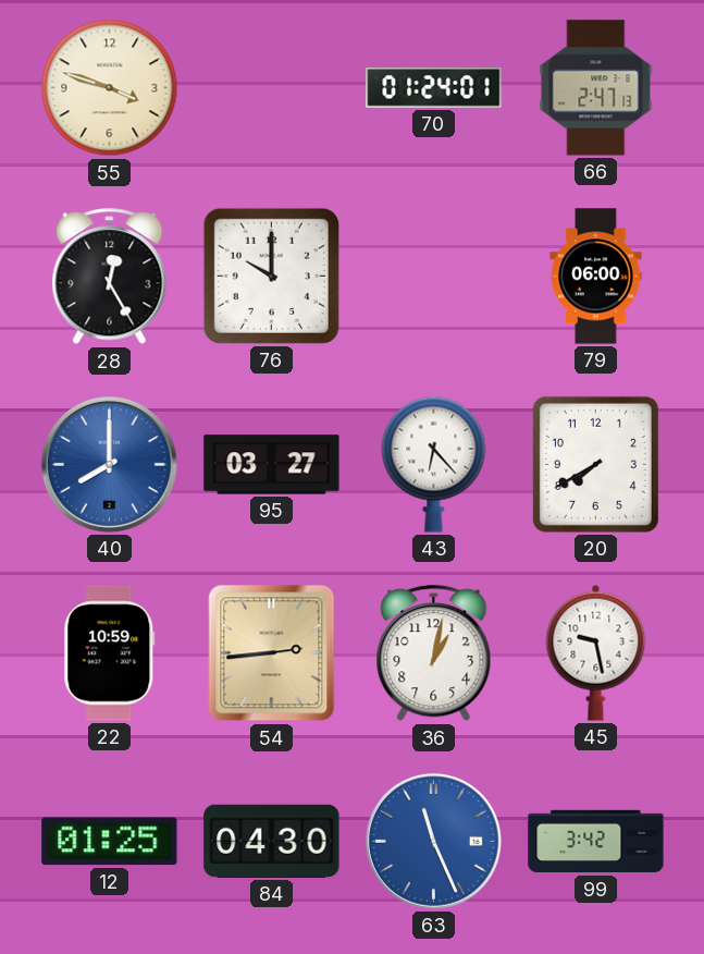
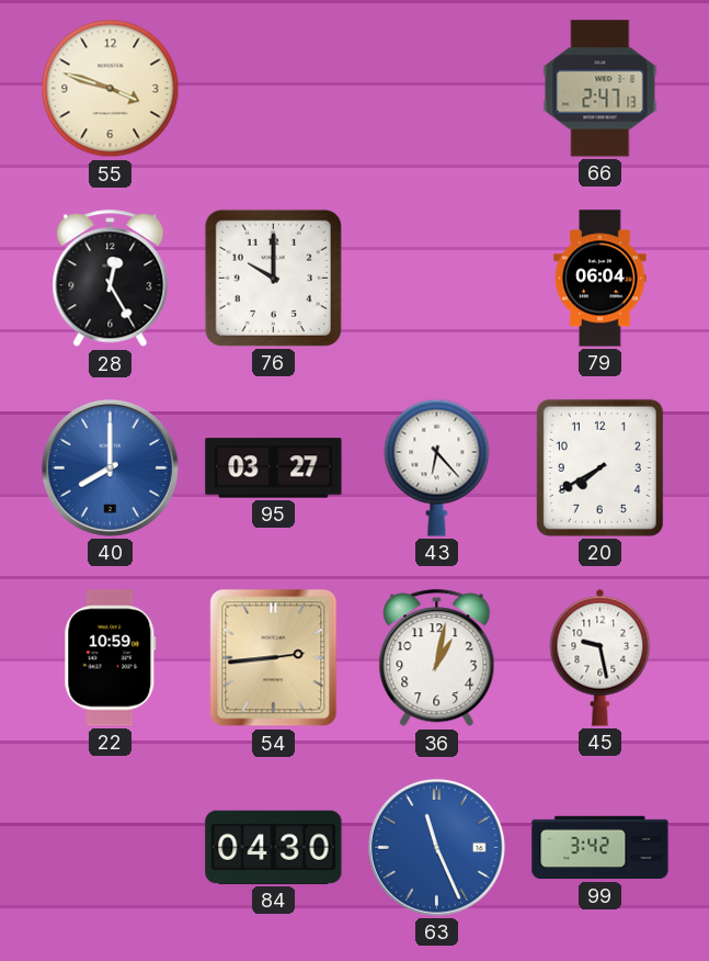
70: 01:24 -> none
79: 06:00 -> 06:04
12: 01:25 -> none
